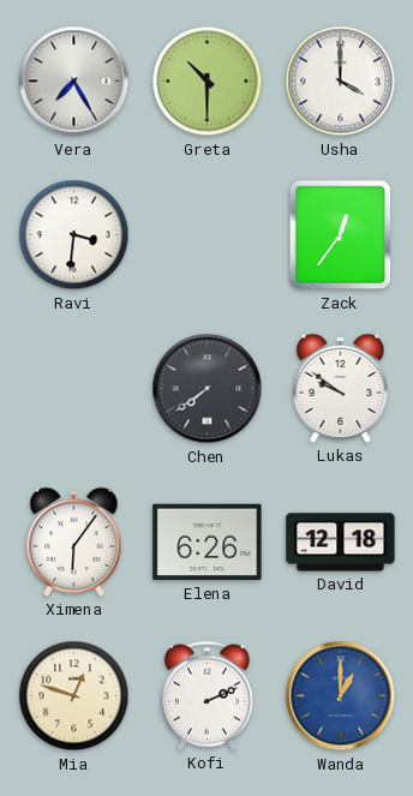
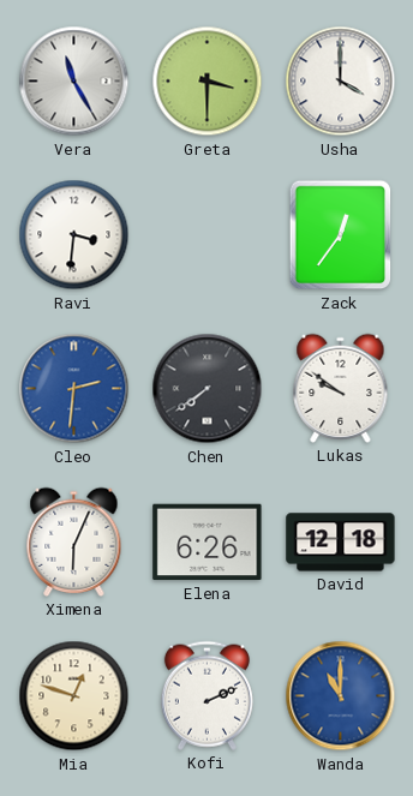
Vera: 7:25 -> 11:25
Greta: 10:30 -> 3:30
Cleo: none -> 2:31
Ximena: 6:06 -> 6:04
Wanda: 1:00 -> 11:00
